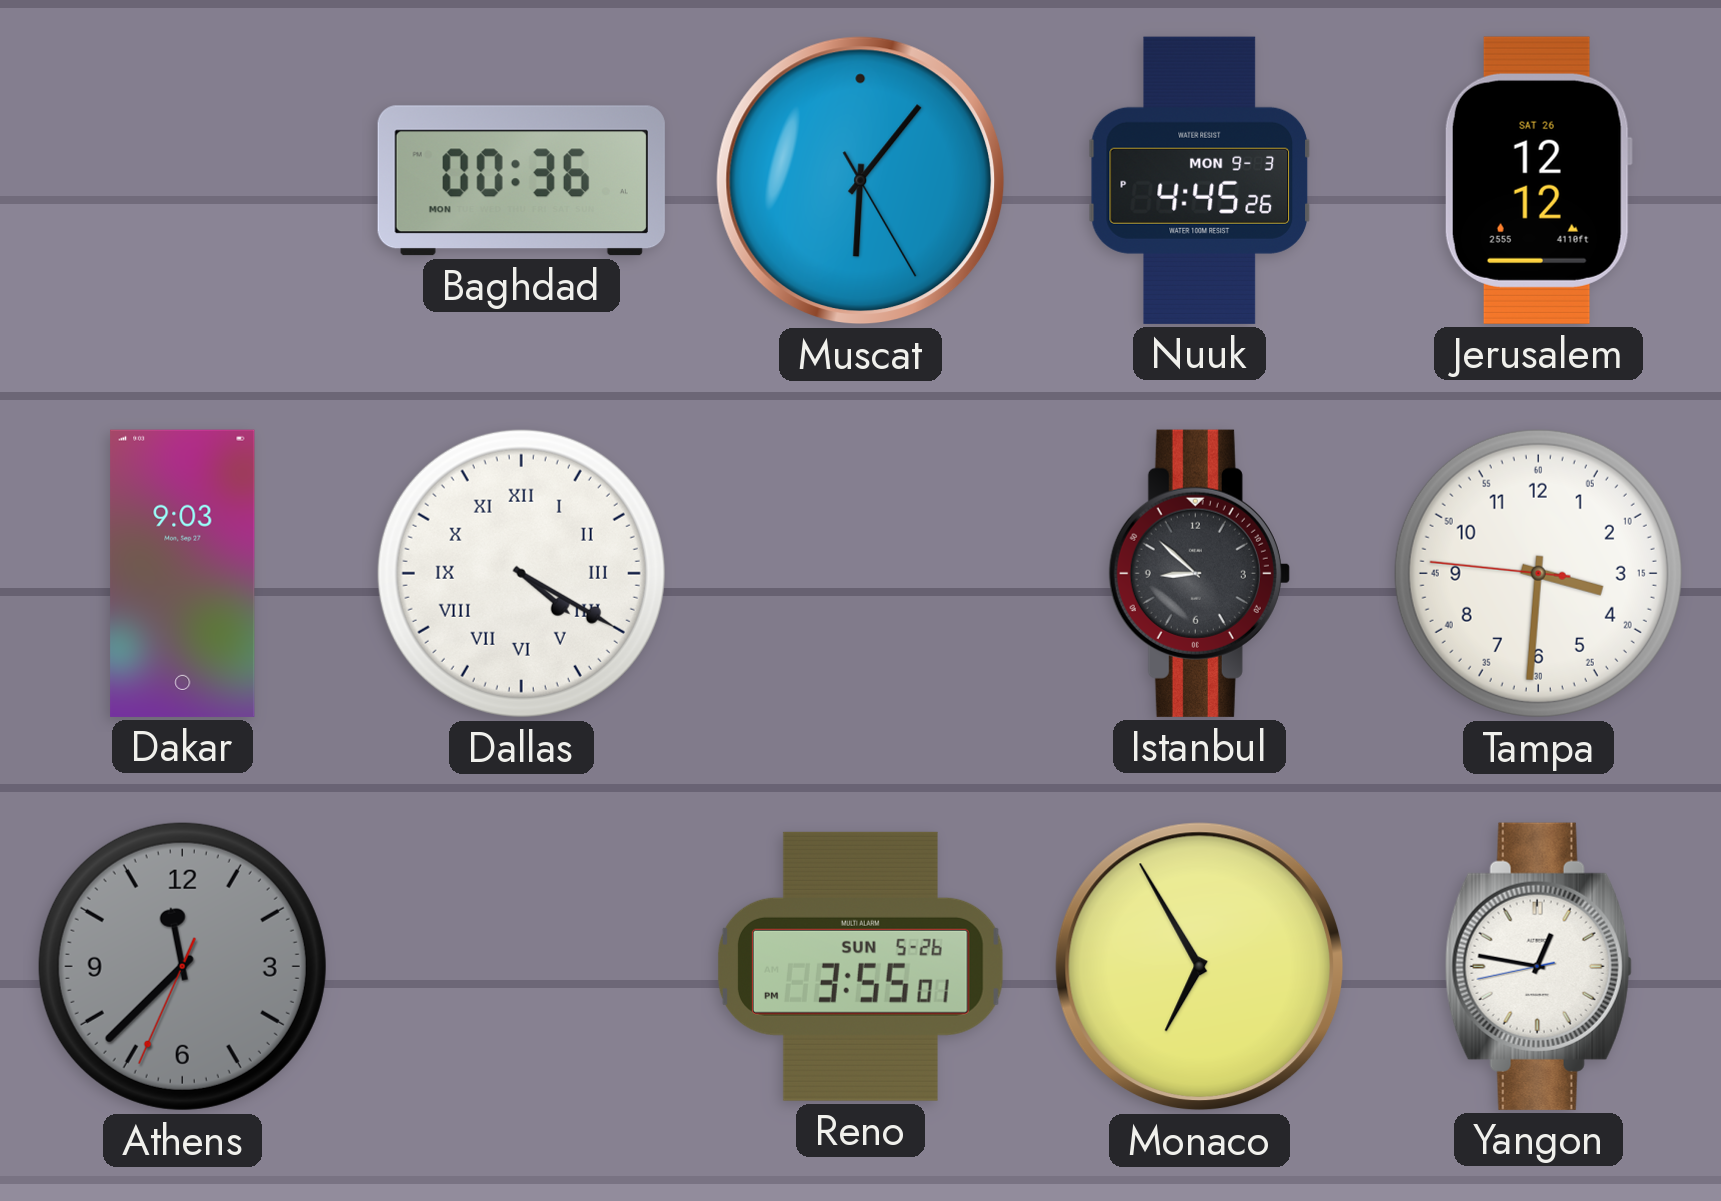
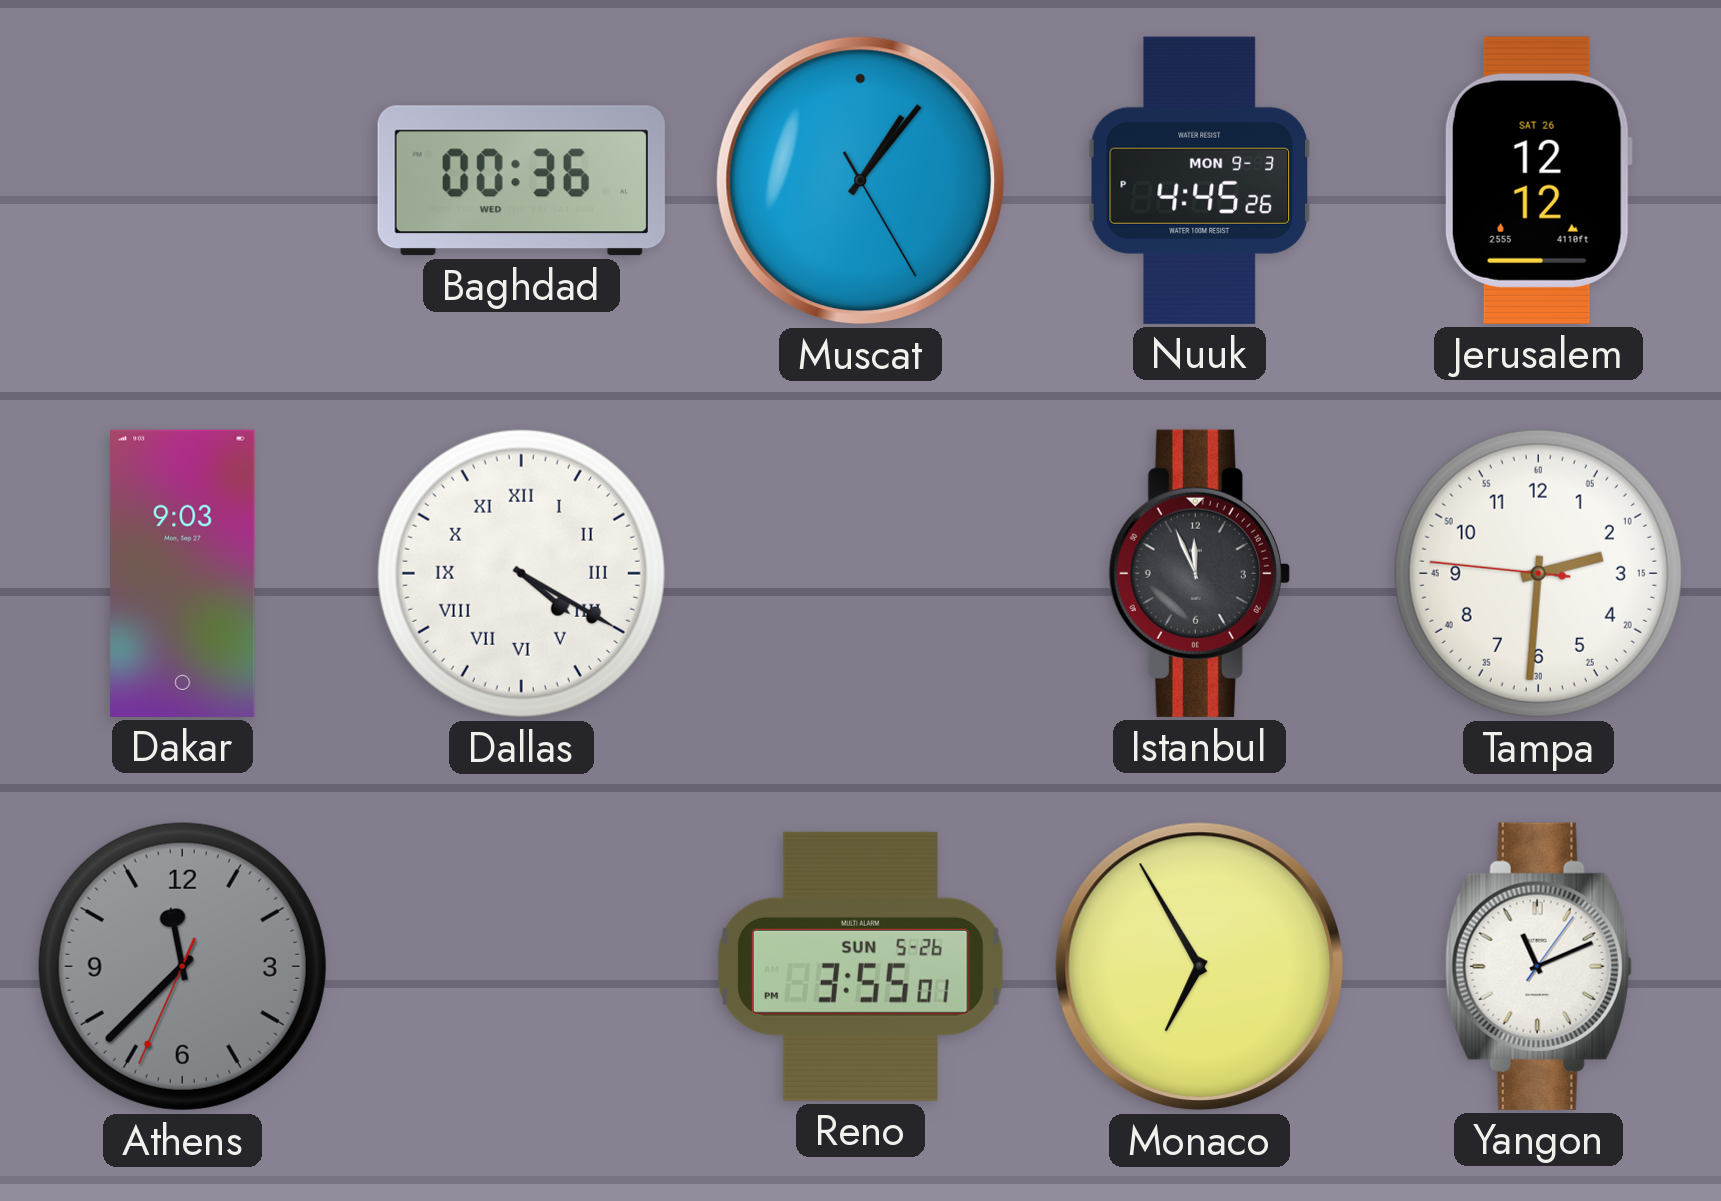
Baghdad date: MON -> WED
Muscat: 6:06 -> 1:06
Istanbul: 8:52 -> 11:56
Tampa: 3:30 -> 2:30
Yangon: 12:46 -> 11:11
